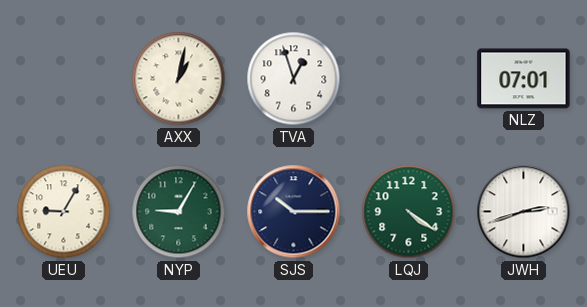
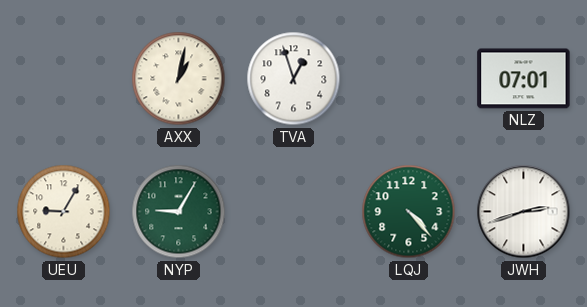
SJS: 10:15 -> none
LQJ: 4:21 -> 4:23
